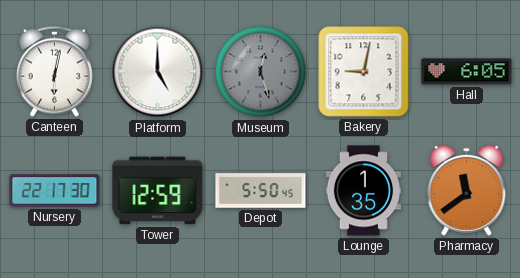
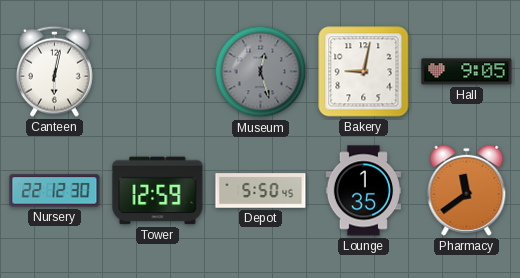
Platform: 5:00 -> none
Hall: 6:05 -> 9:05
Nursery: 22:17 -> 22:12
